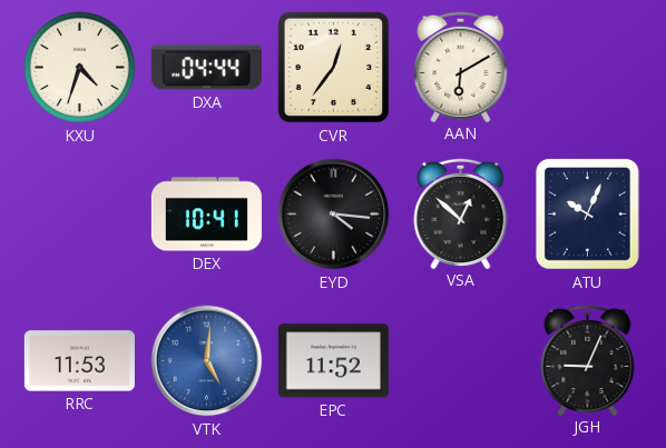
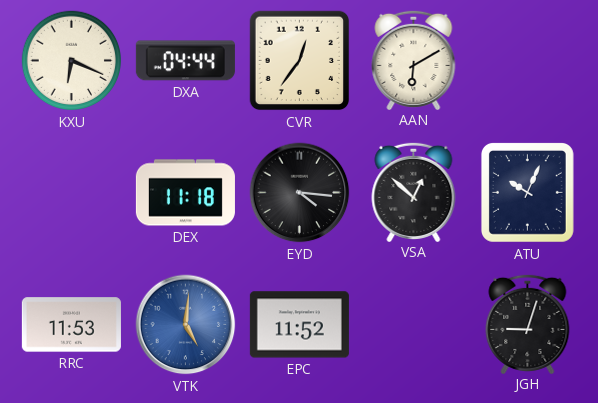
KXU: 4:33 -> 6:19
DEX: 10:41 -> 11:18
JGH: 9:04 -> 9:03
